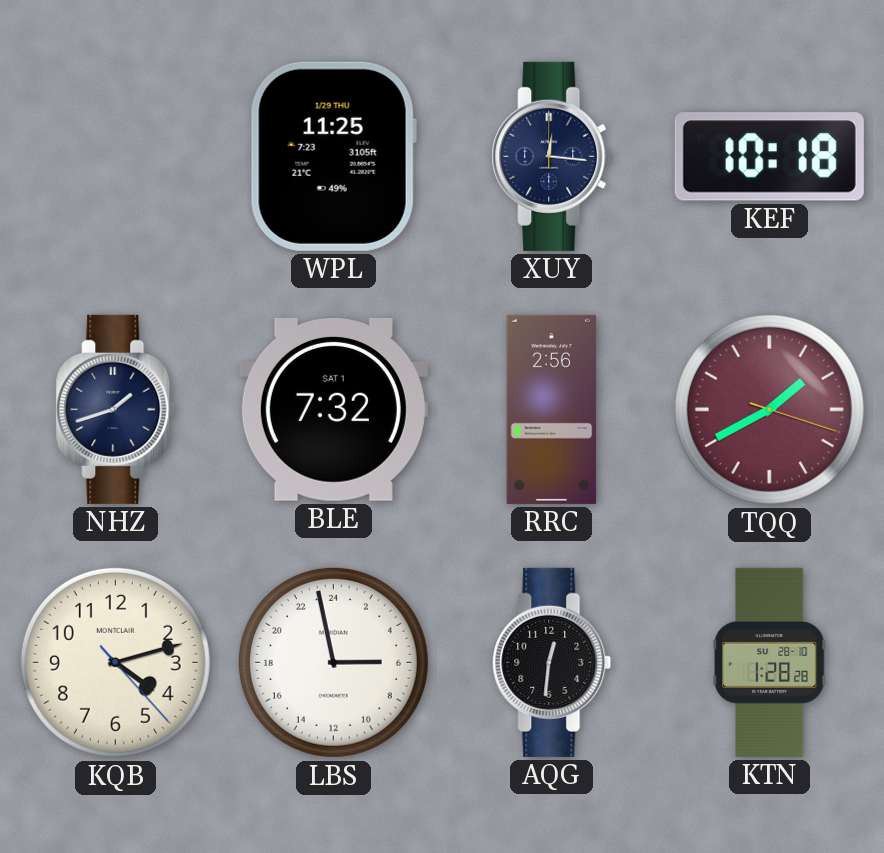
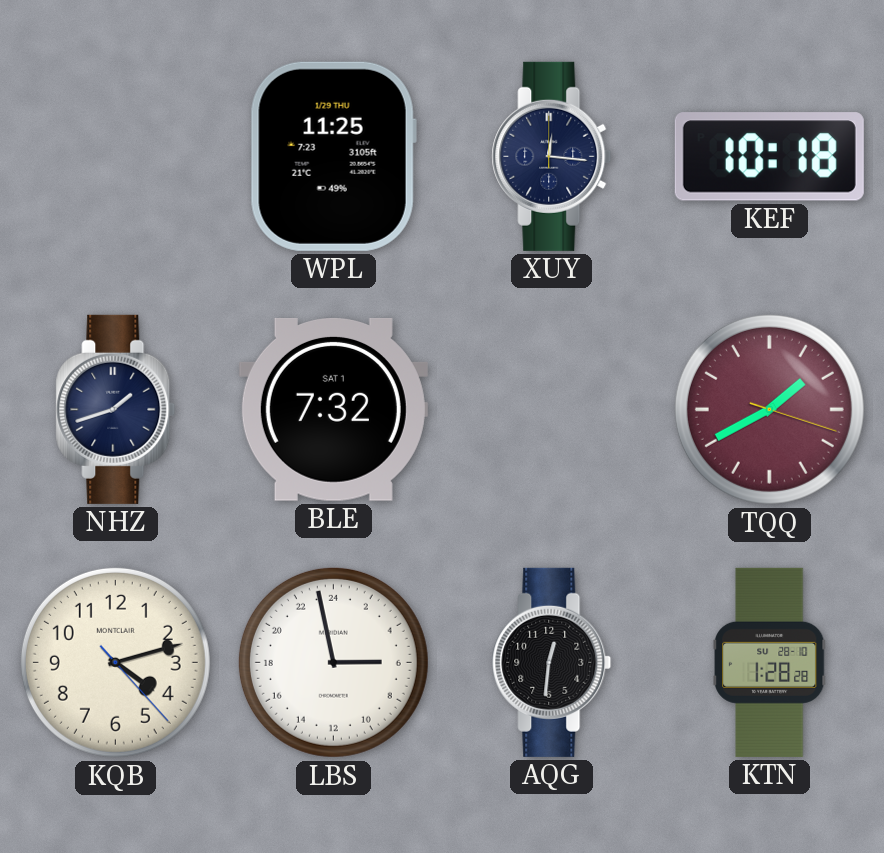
RRC: 2:56 -> none
